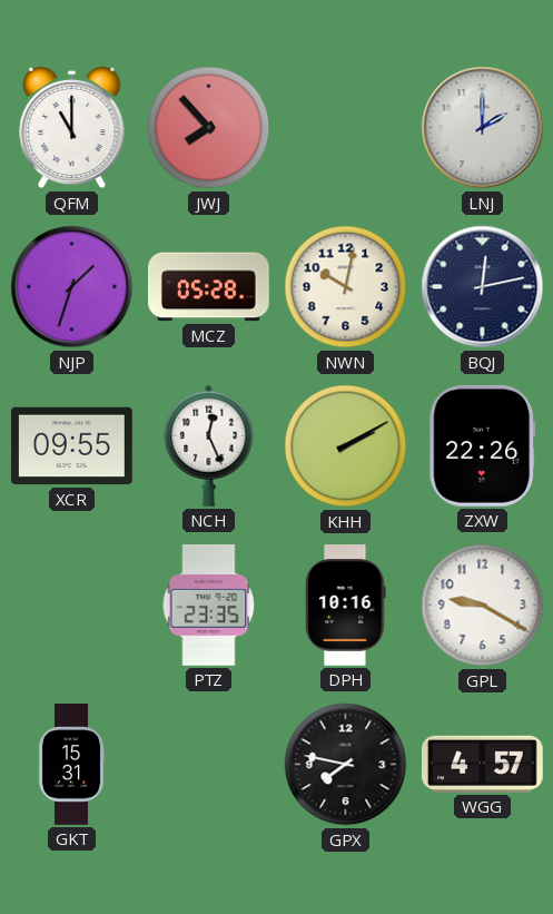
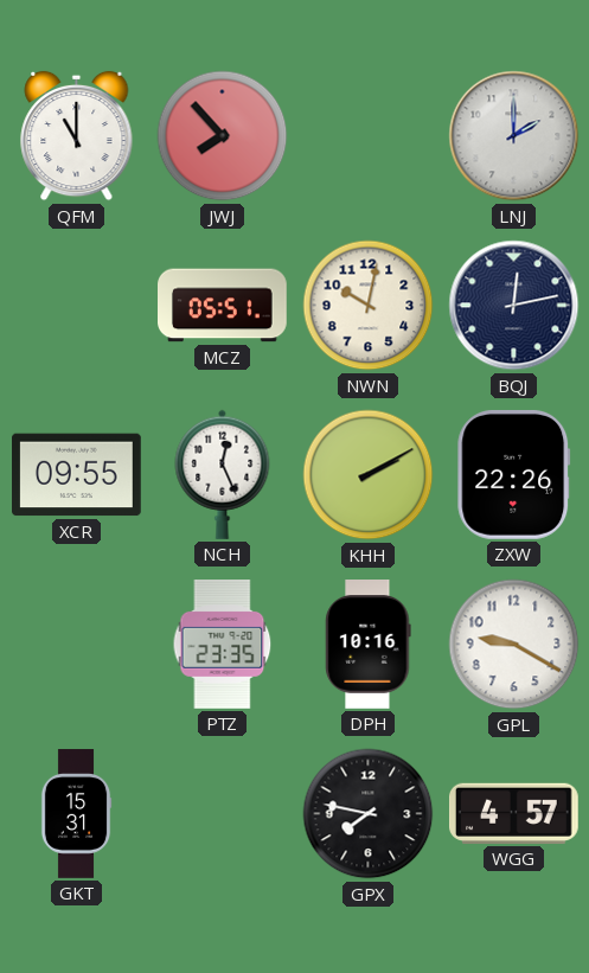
NJP: 1:33 -> none
MCZ: 05:28 -> 05:51
